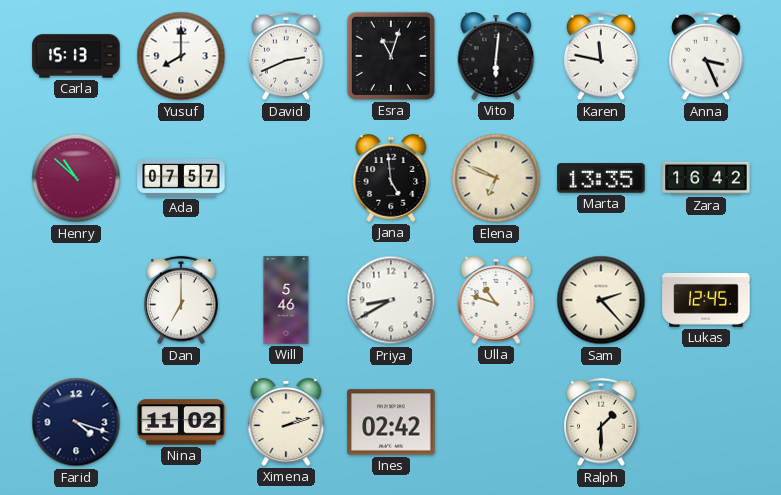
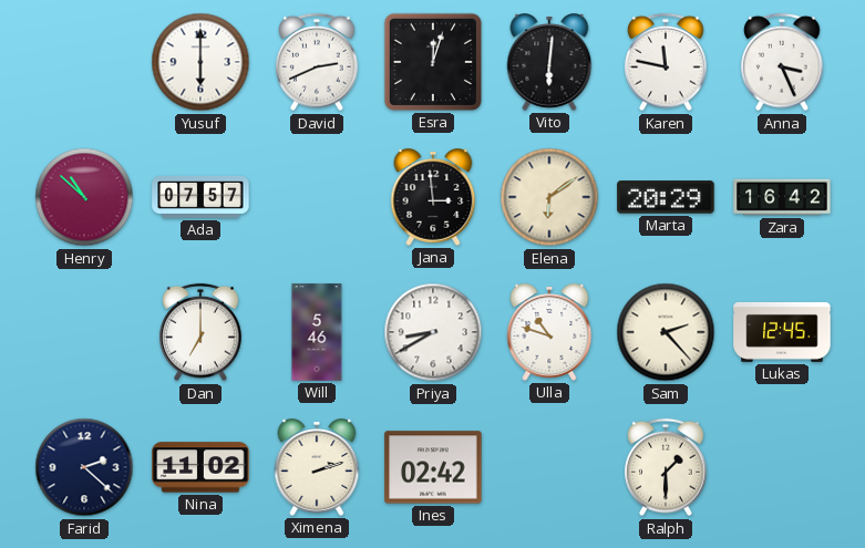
Carla: 15:13 -> none
Yusuf: 8:00 -> 6:00
Esra: 11:03 -> 12:03
Jana: 4:59 -> 2:59
Elena: 6:49 -> 6:09
Marta: 13:35 -> 20:29
Farid: 4:18 -> 2:22
